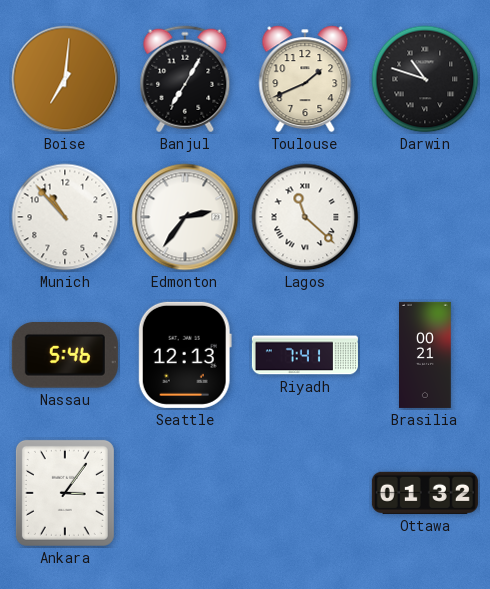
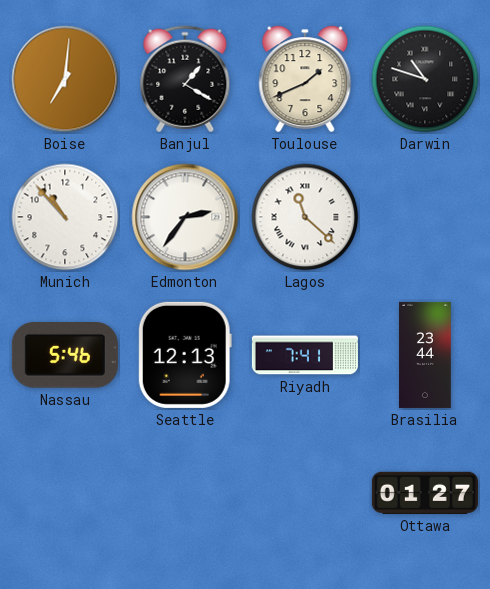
Banjul: 7:05 -> 1:20
Brasilia: 00:21 -> 23:44
Ankara: 3:06 -> none
Ottawa: 01:32 -> 01:27
